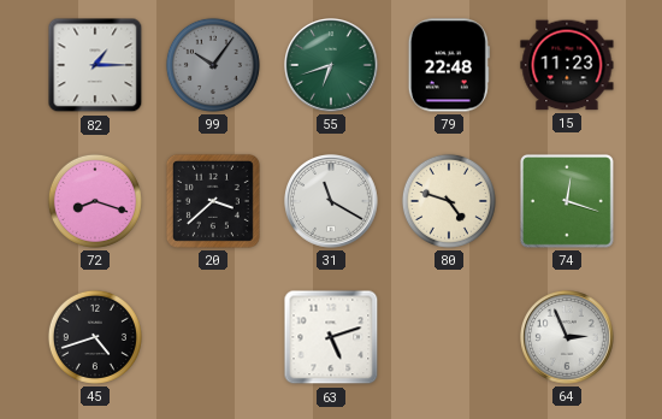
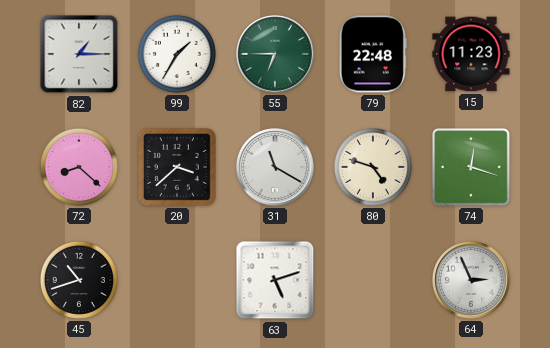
99: 10:06 -> 1:35
99 dial: grey -> white
55: 6:42 -> 6:45
72: 8:18 -> 8:22
45: 4:42 -> 10:42
